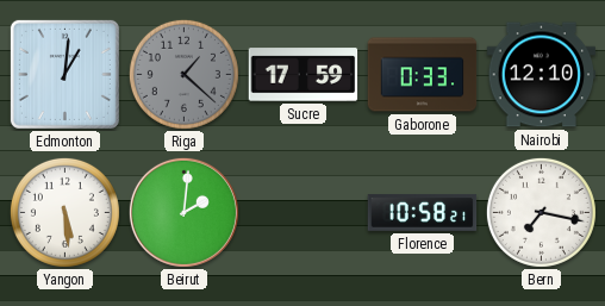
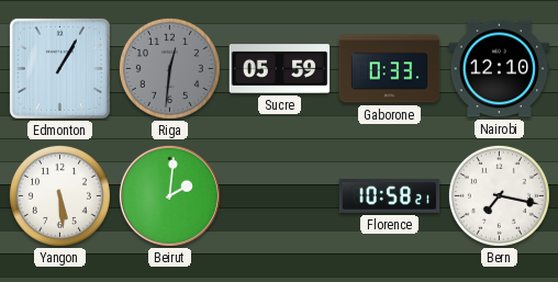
Edmonton: 1:01 -> 1:05
Riga: 1:22 -> 12:31
Sucre: 17:59 -> 05:59
